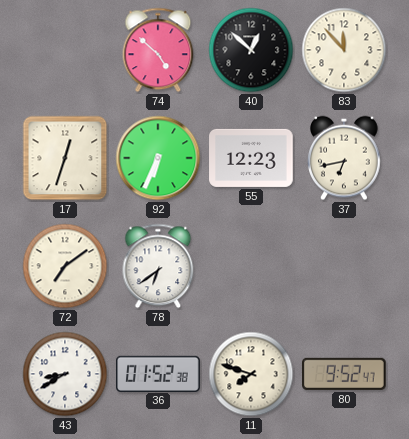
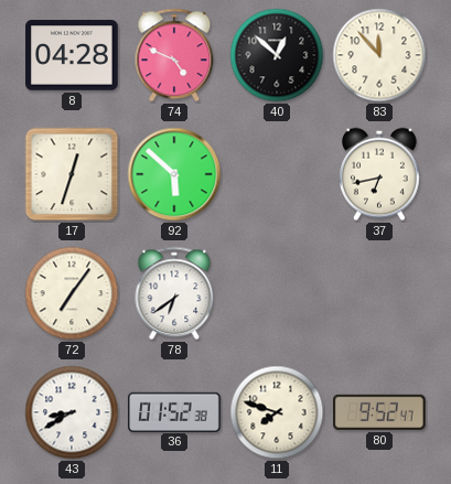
8: none -> 04:28
74: 4:52 -> 4:49
92: 6:34 -> 5:52
55: 12:23 -> none
72: 7:09 -> 7:06
